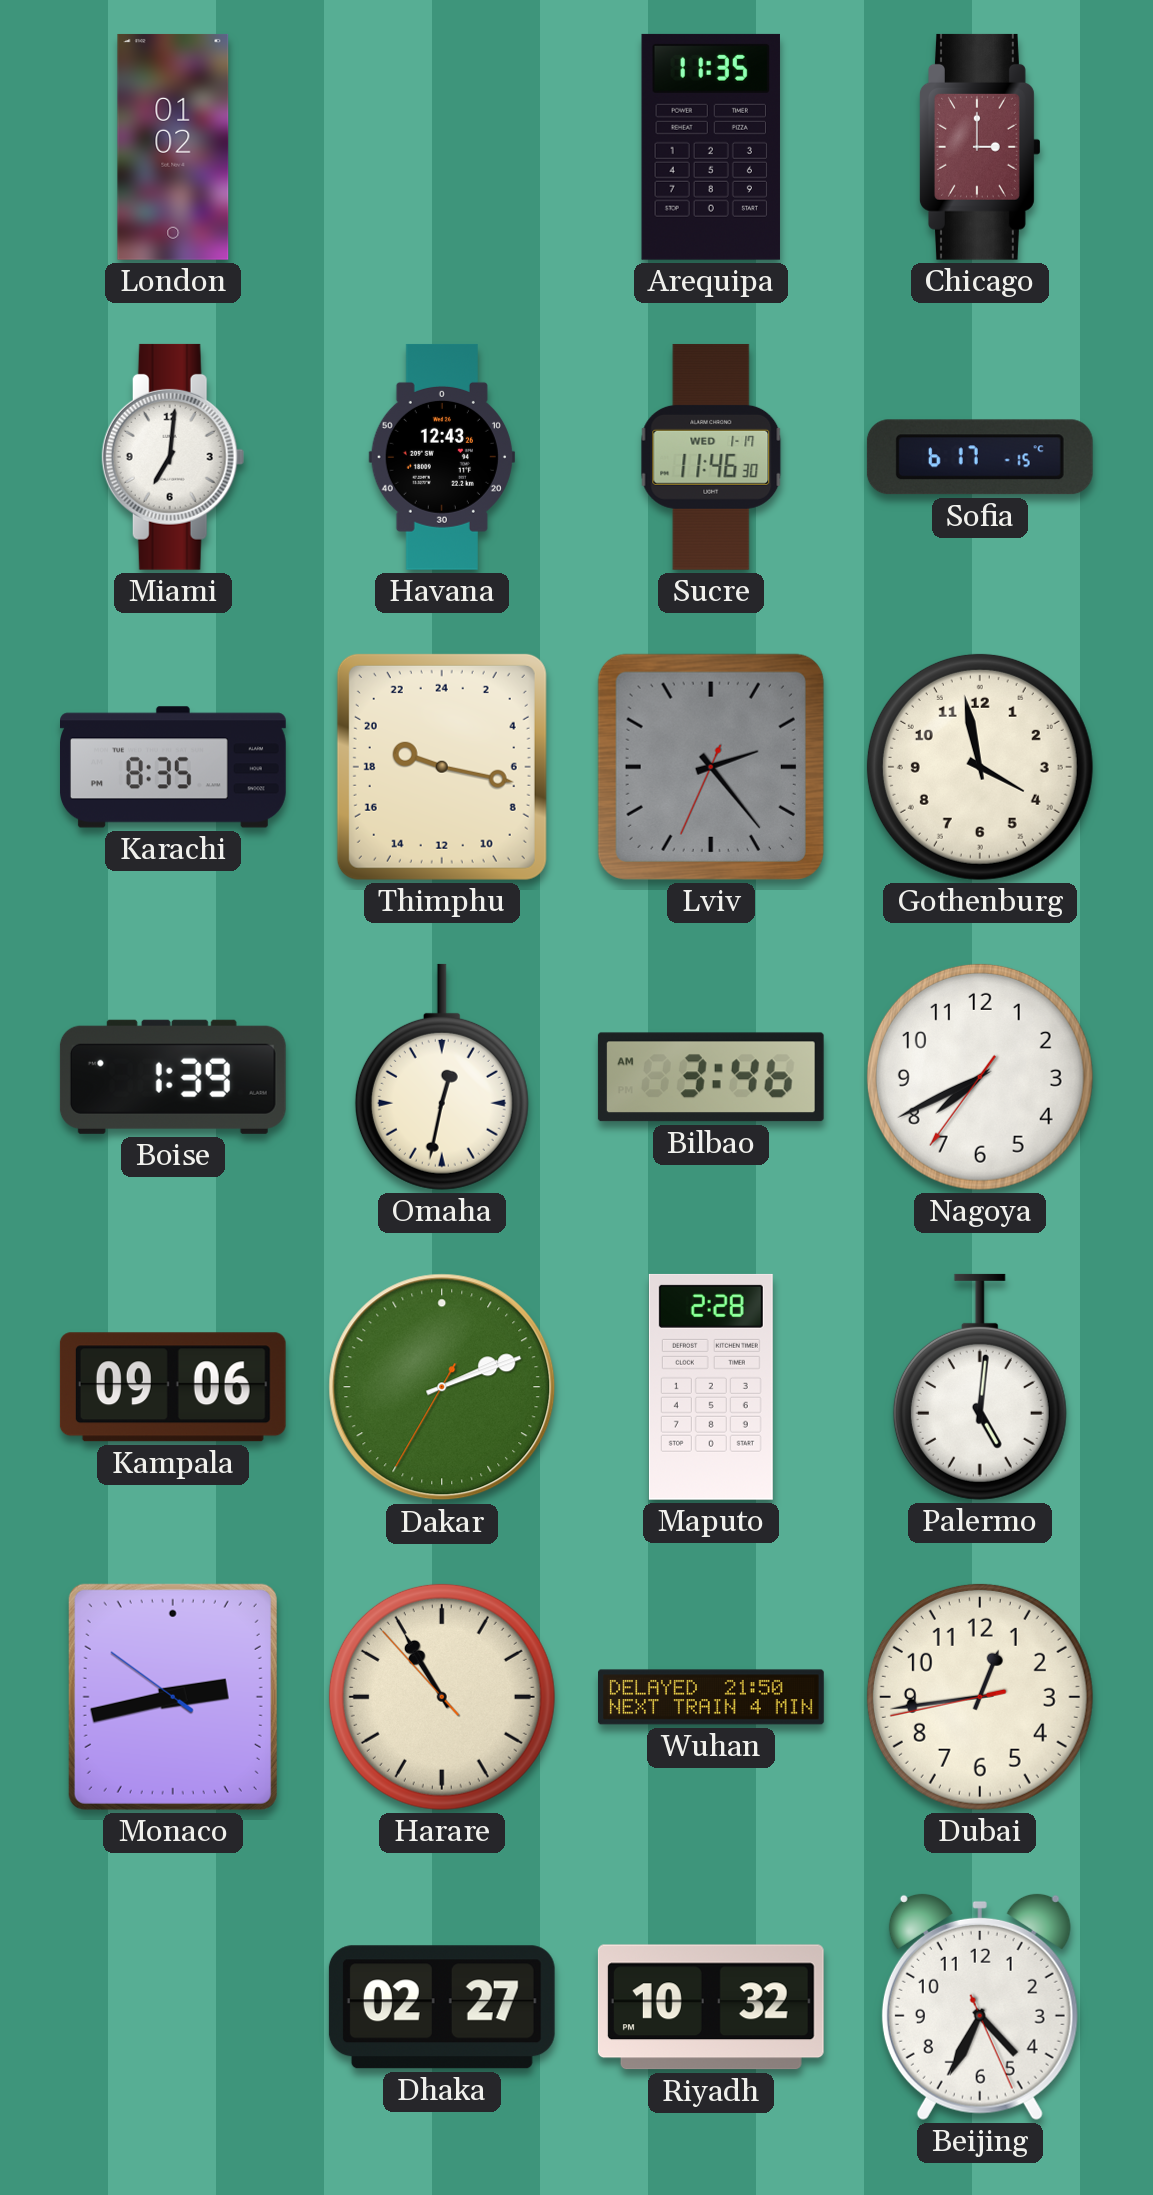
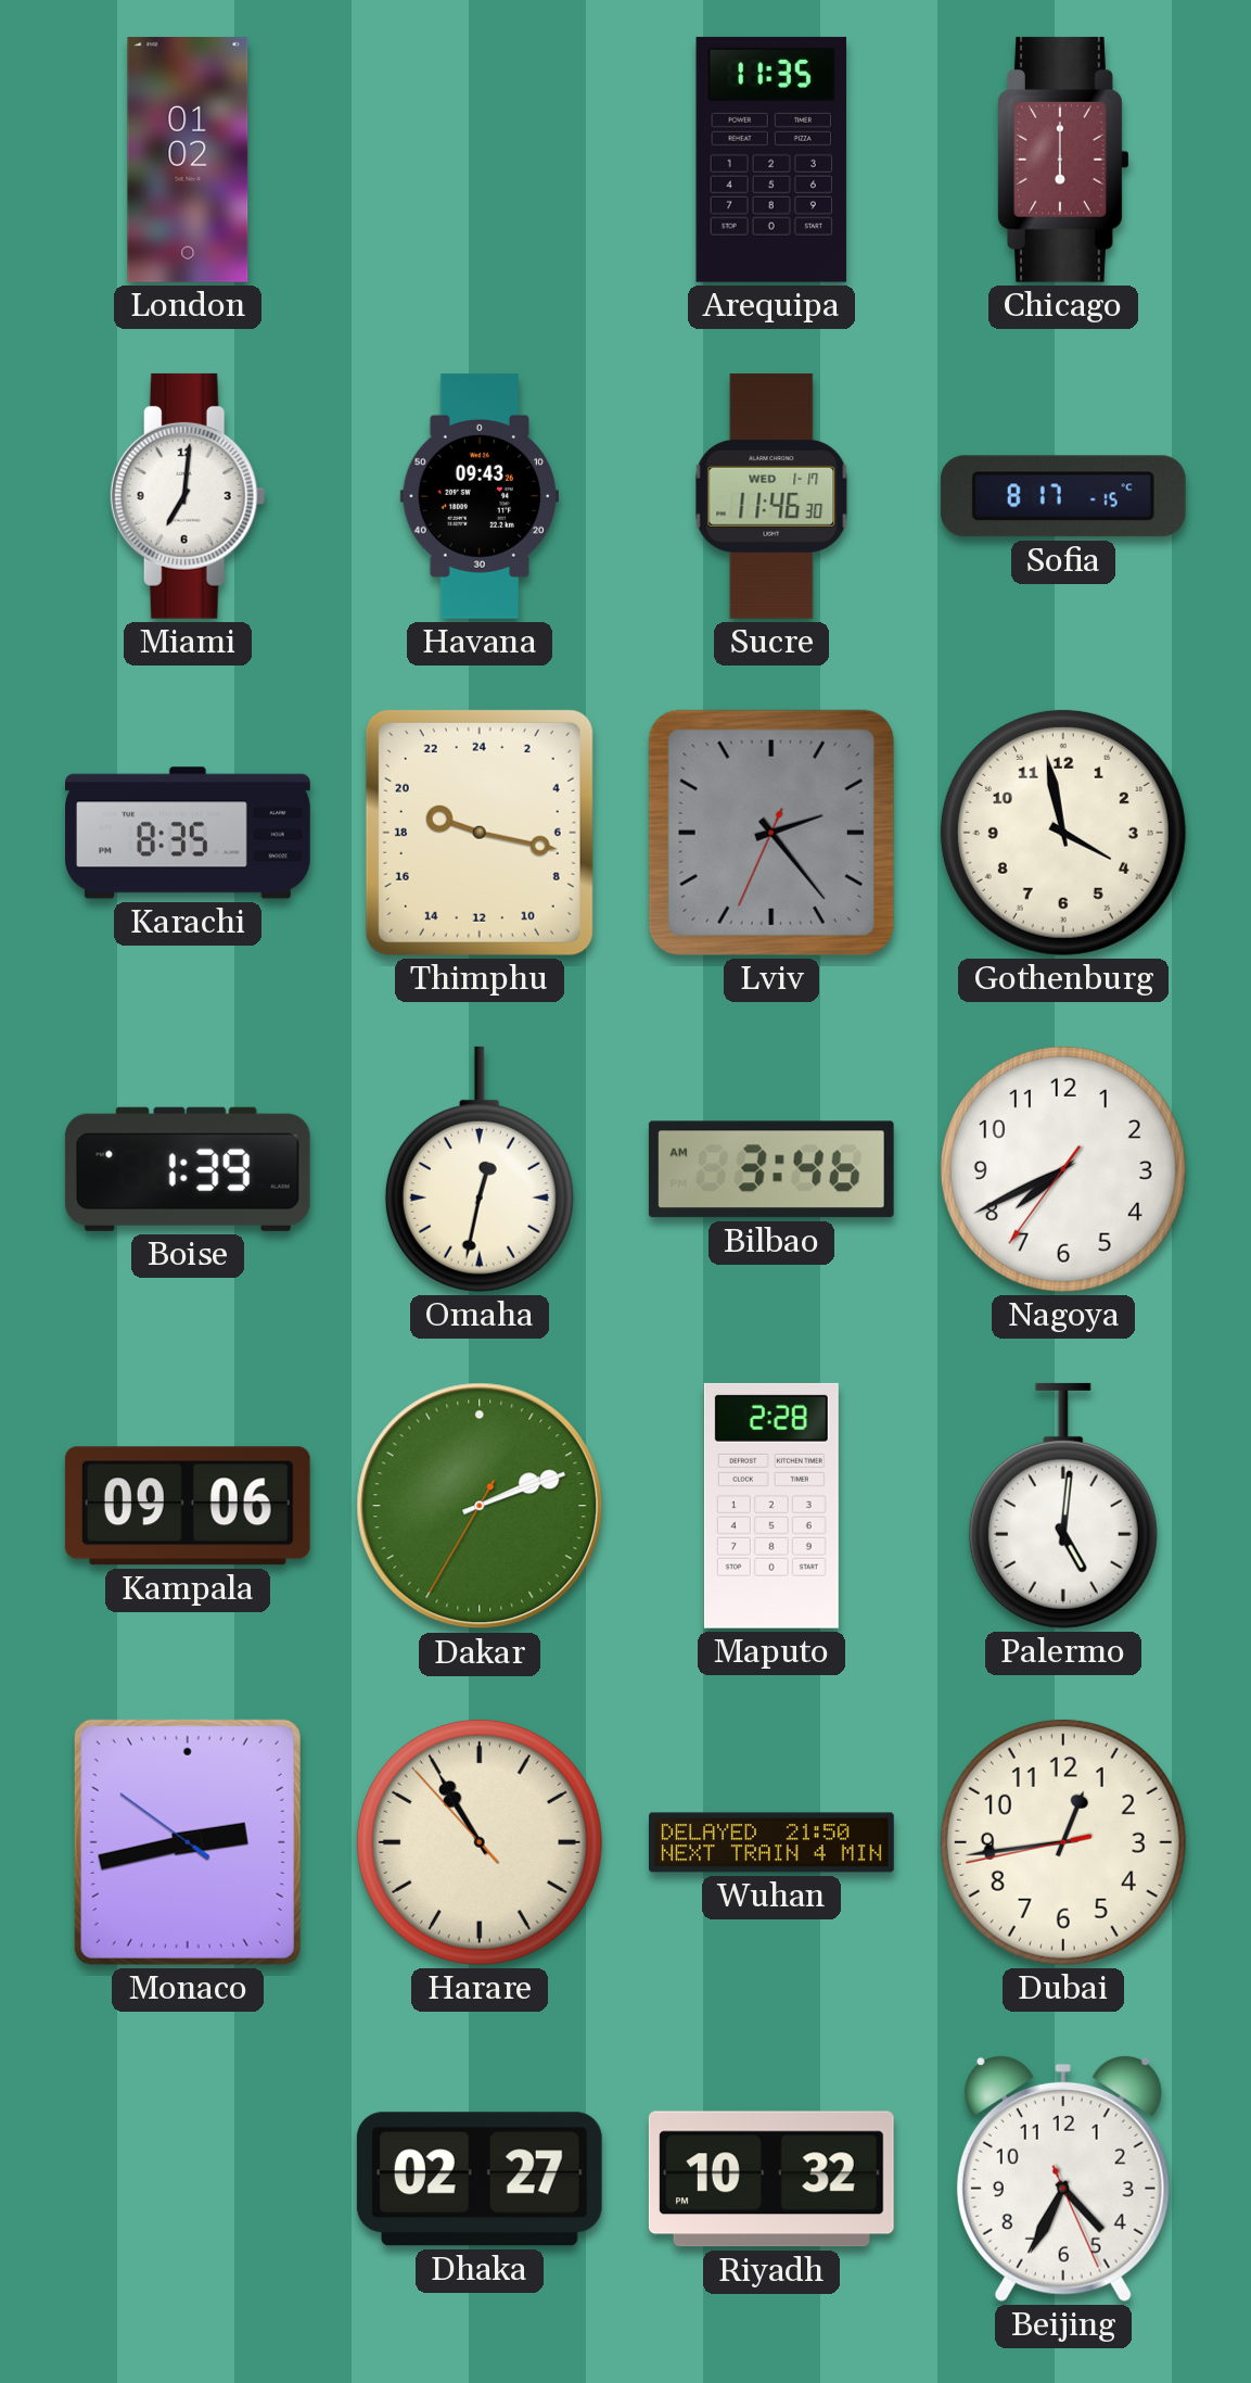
Chicago: 3:00 -> 6:00
Havana: 12:43 -> 09:43
Sofia: 6:17 -> 8:17
